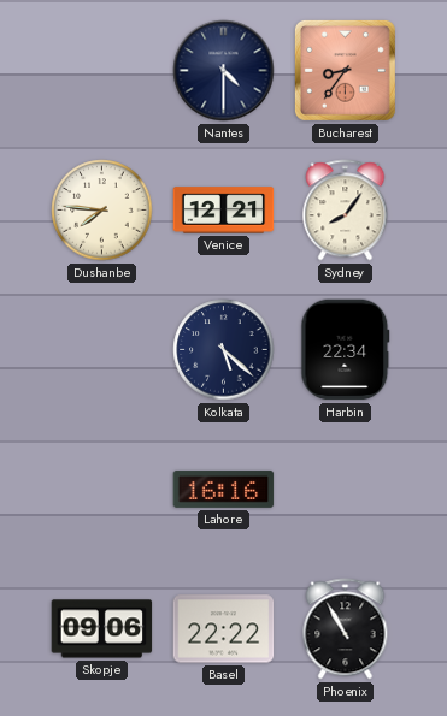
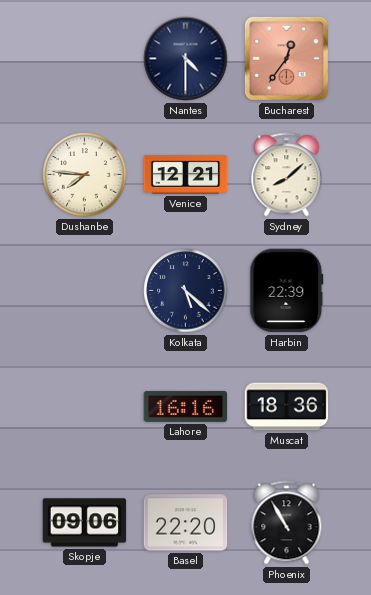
Bucharest: 8:36 -> 12:36
Sydney: 8:06 -> 8:08
Harbin: 22:34 -> 22:39
Muscat: none -> 18:36
Basel: 22:22 -> 22:20
